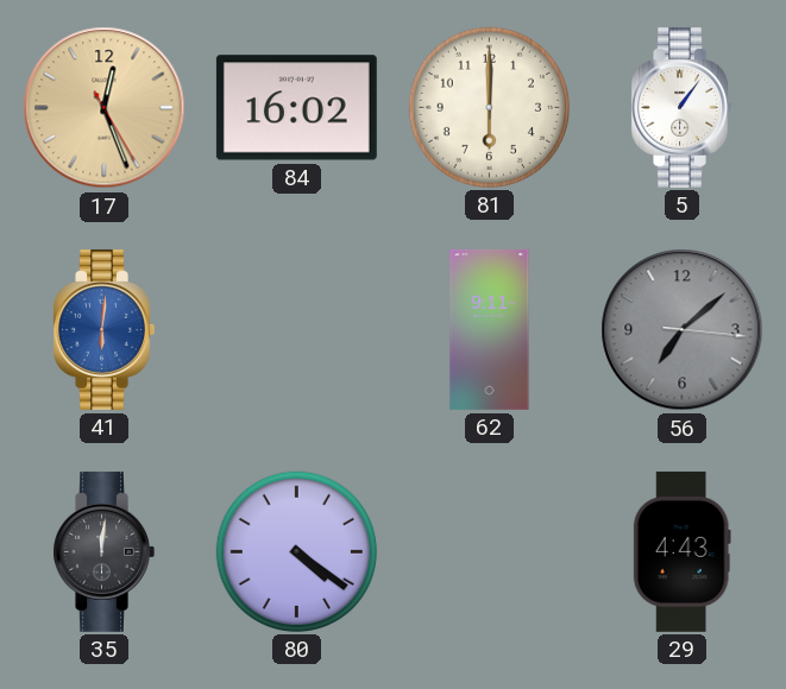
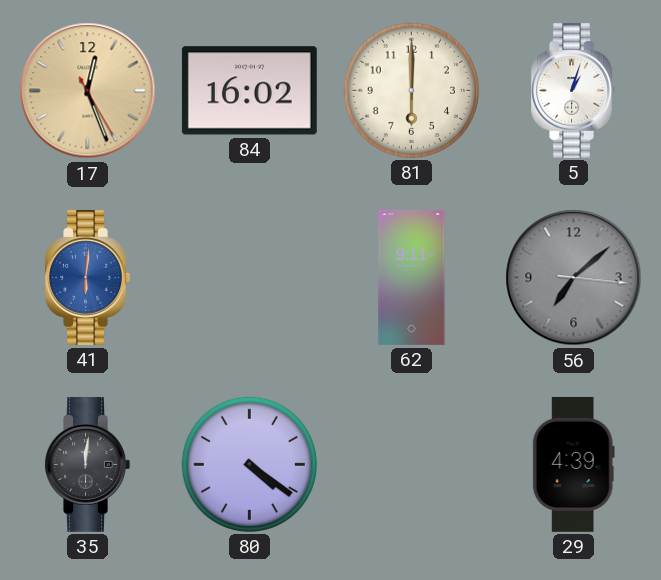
5: 1:06 -> 1:03
29: 4:43 -> 4:39
